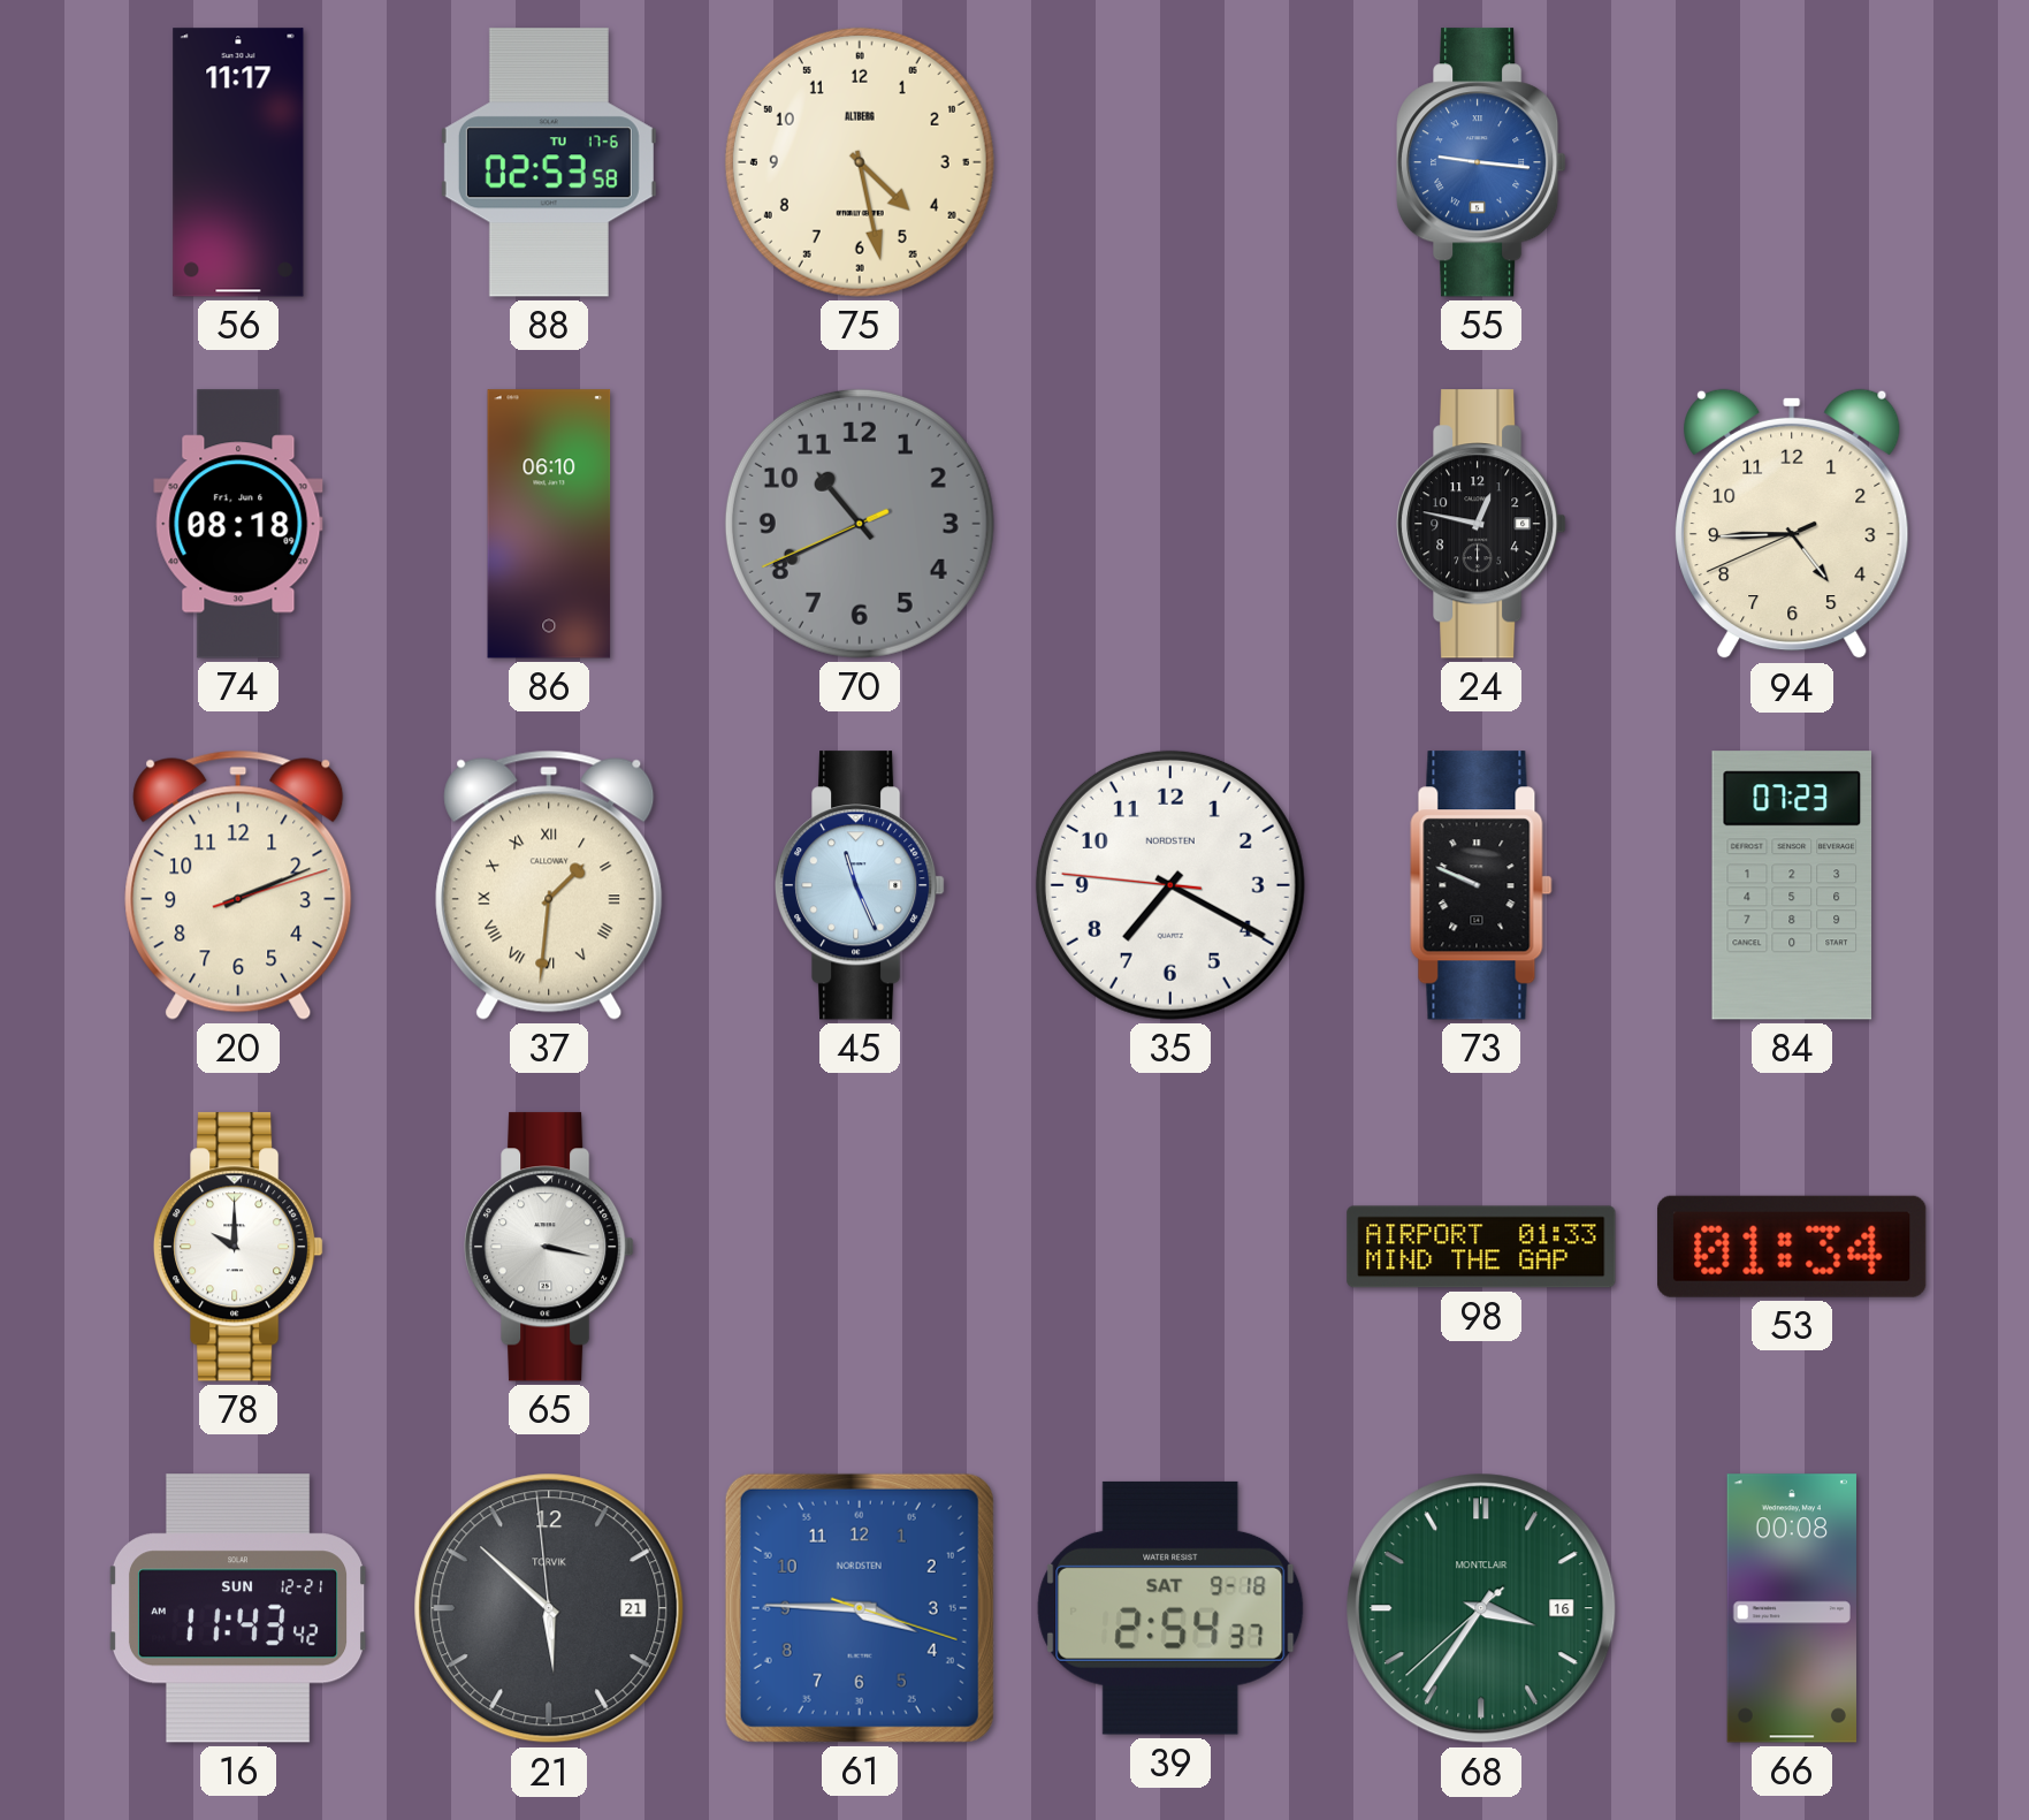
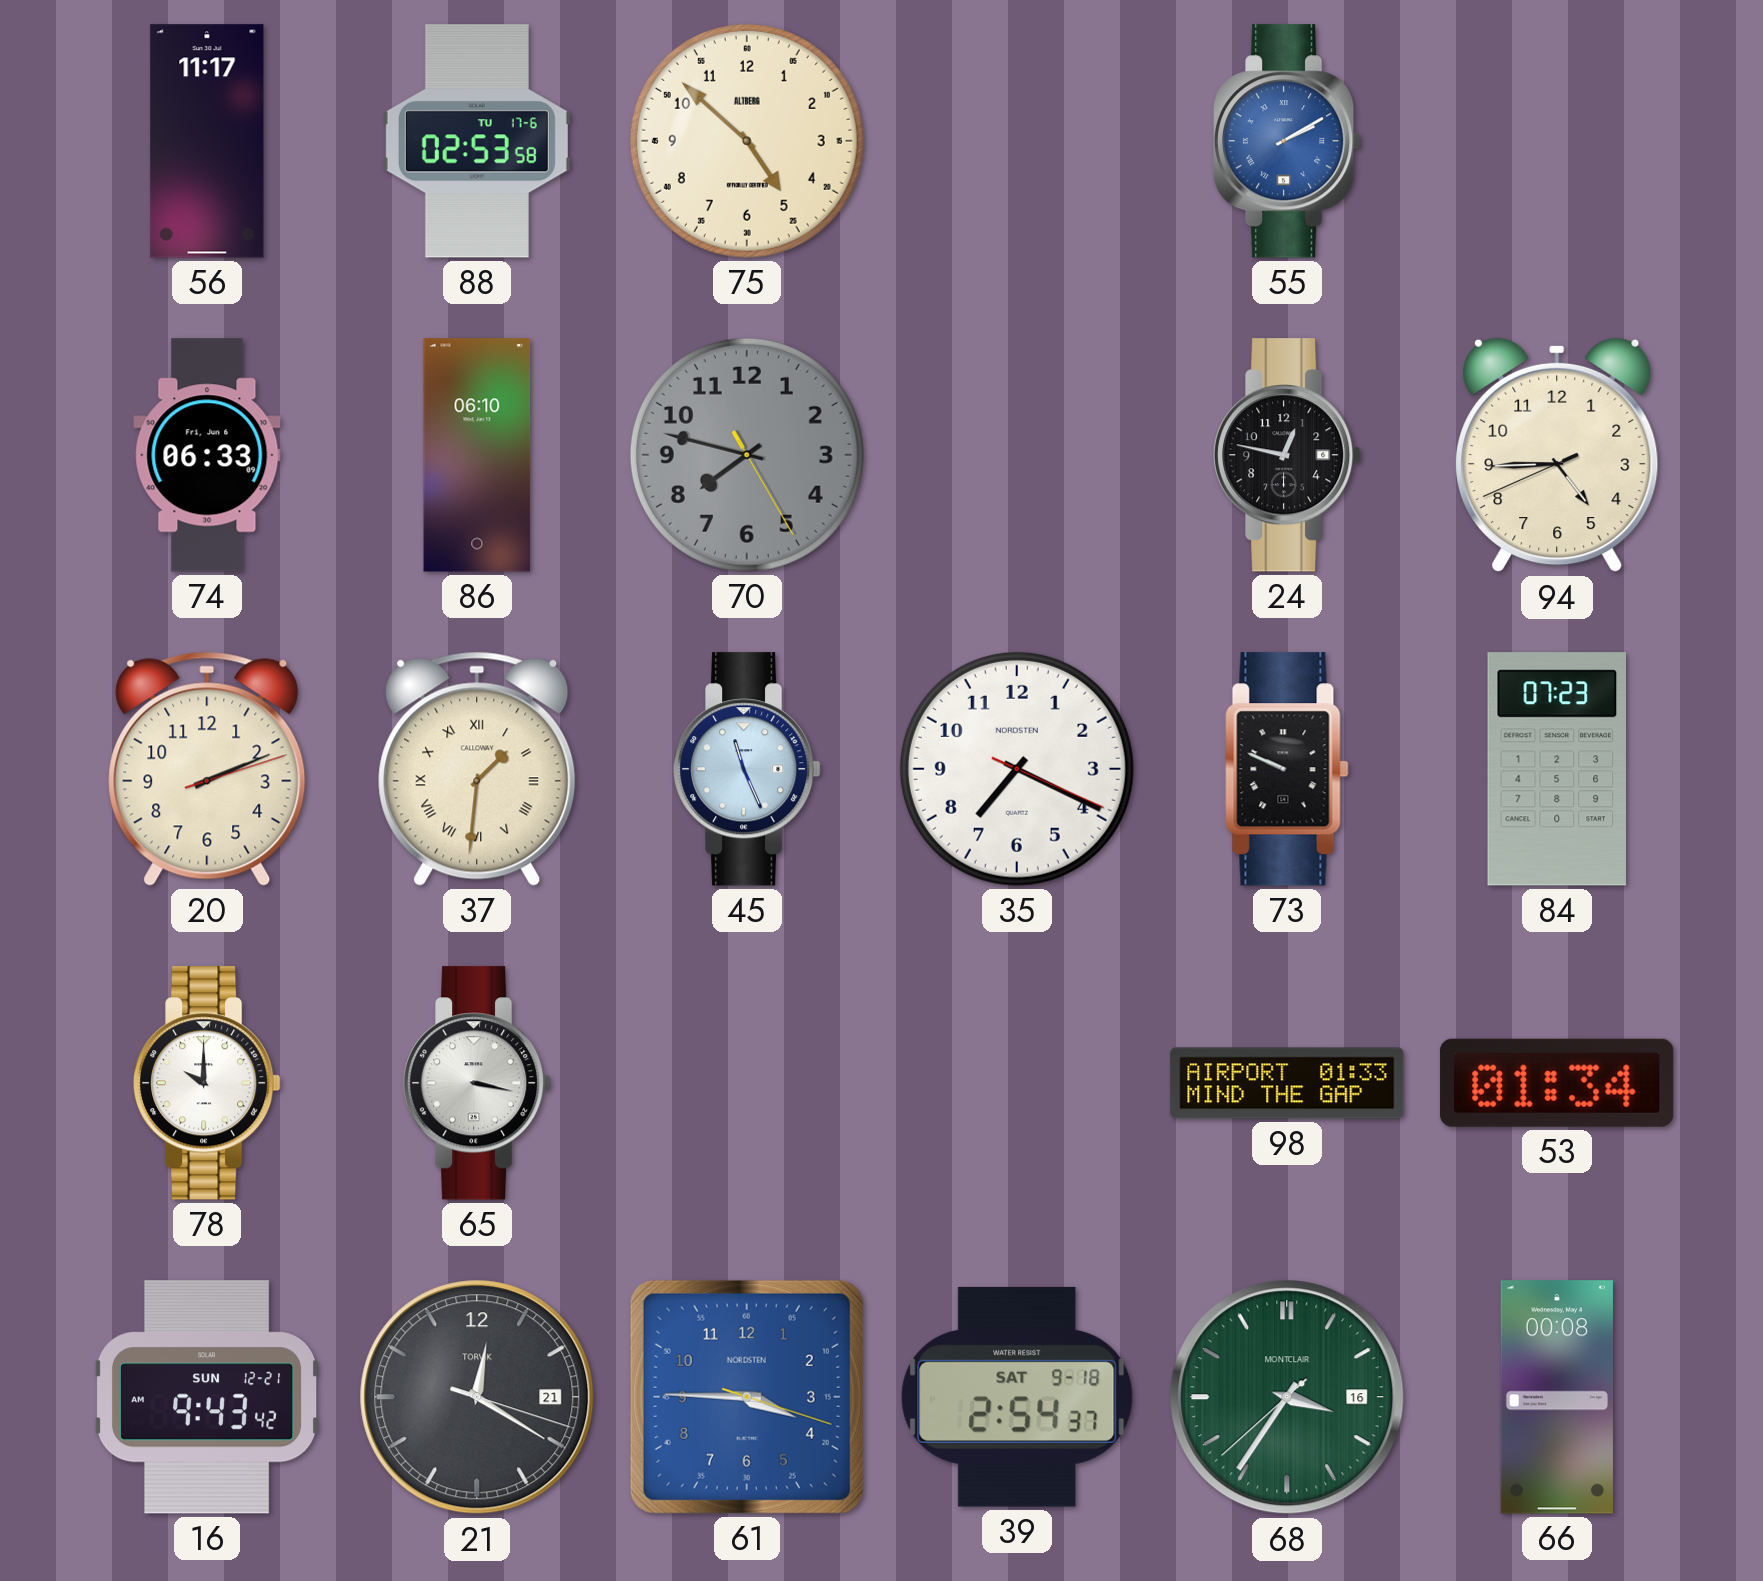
75: 4:28 -> 4:52
55: 9:16 -> 2:10
74: 08:18 -> 06:33
70: 10:40 -> 7:47
35: 7:19:46 -> 7:19:19
16: 11:43 -> 9:43
21: 5:51 -> 12:20
